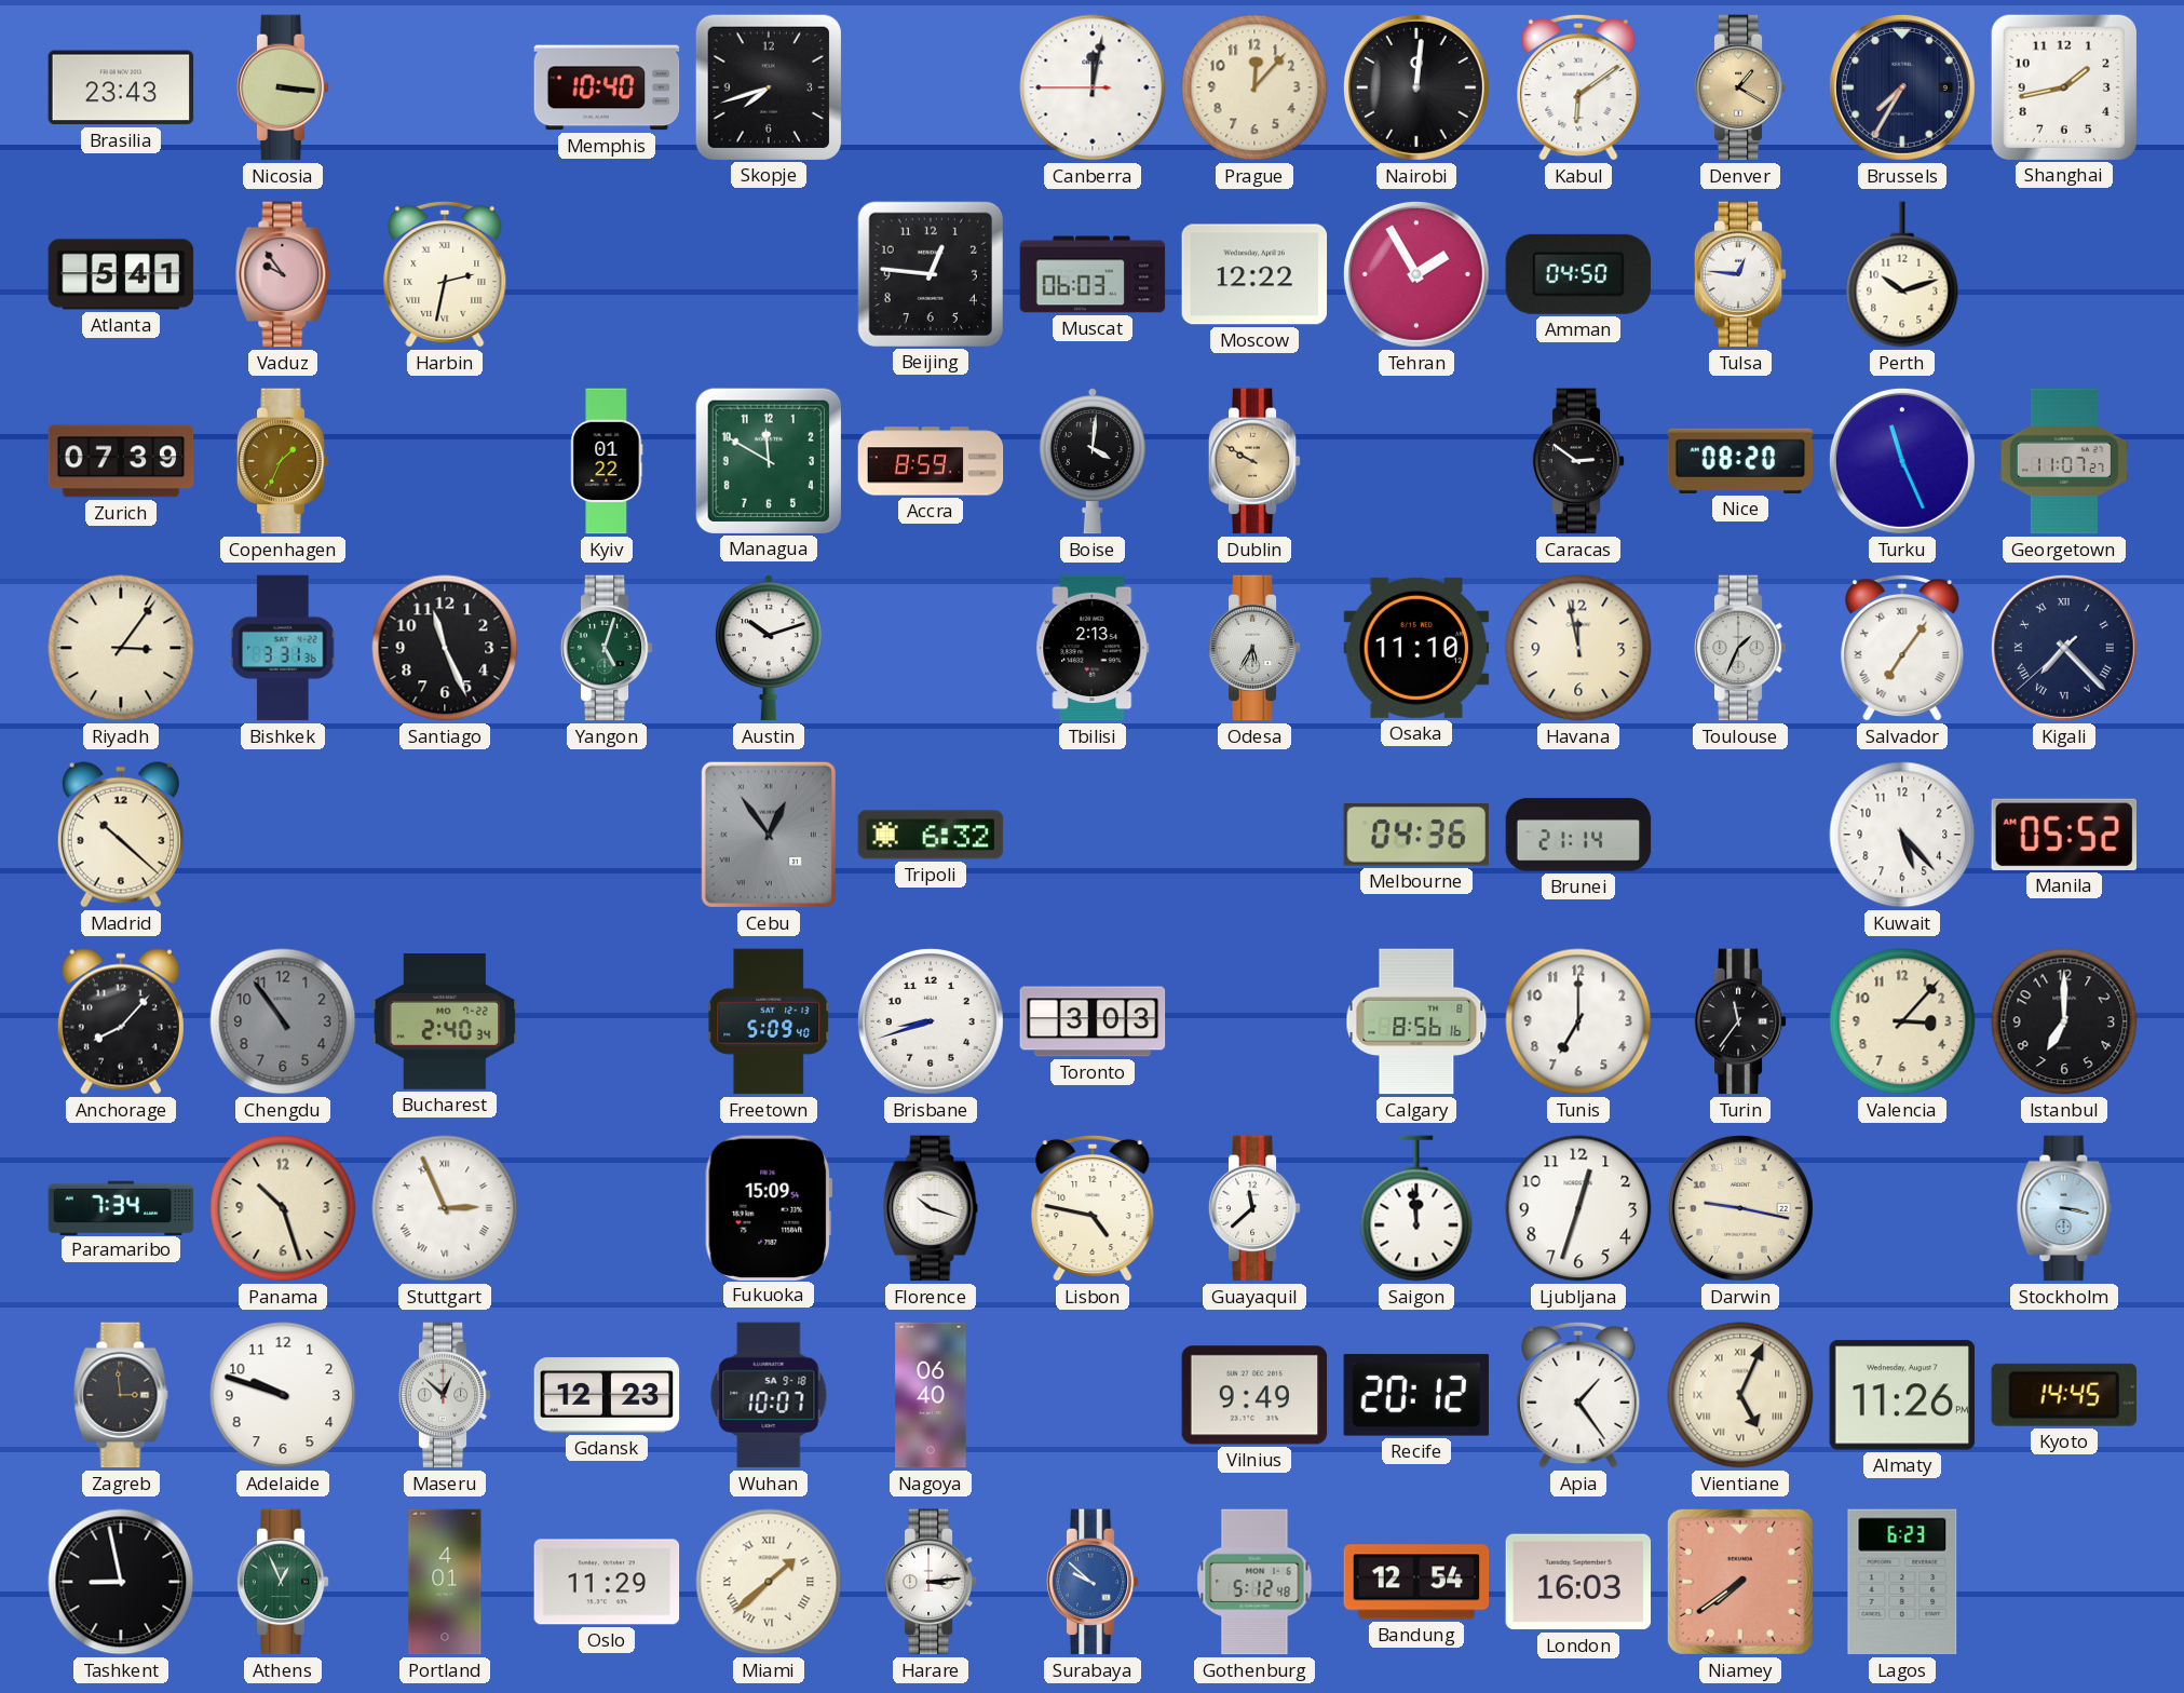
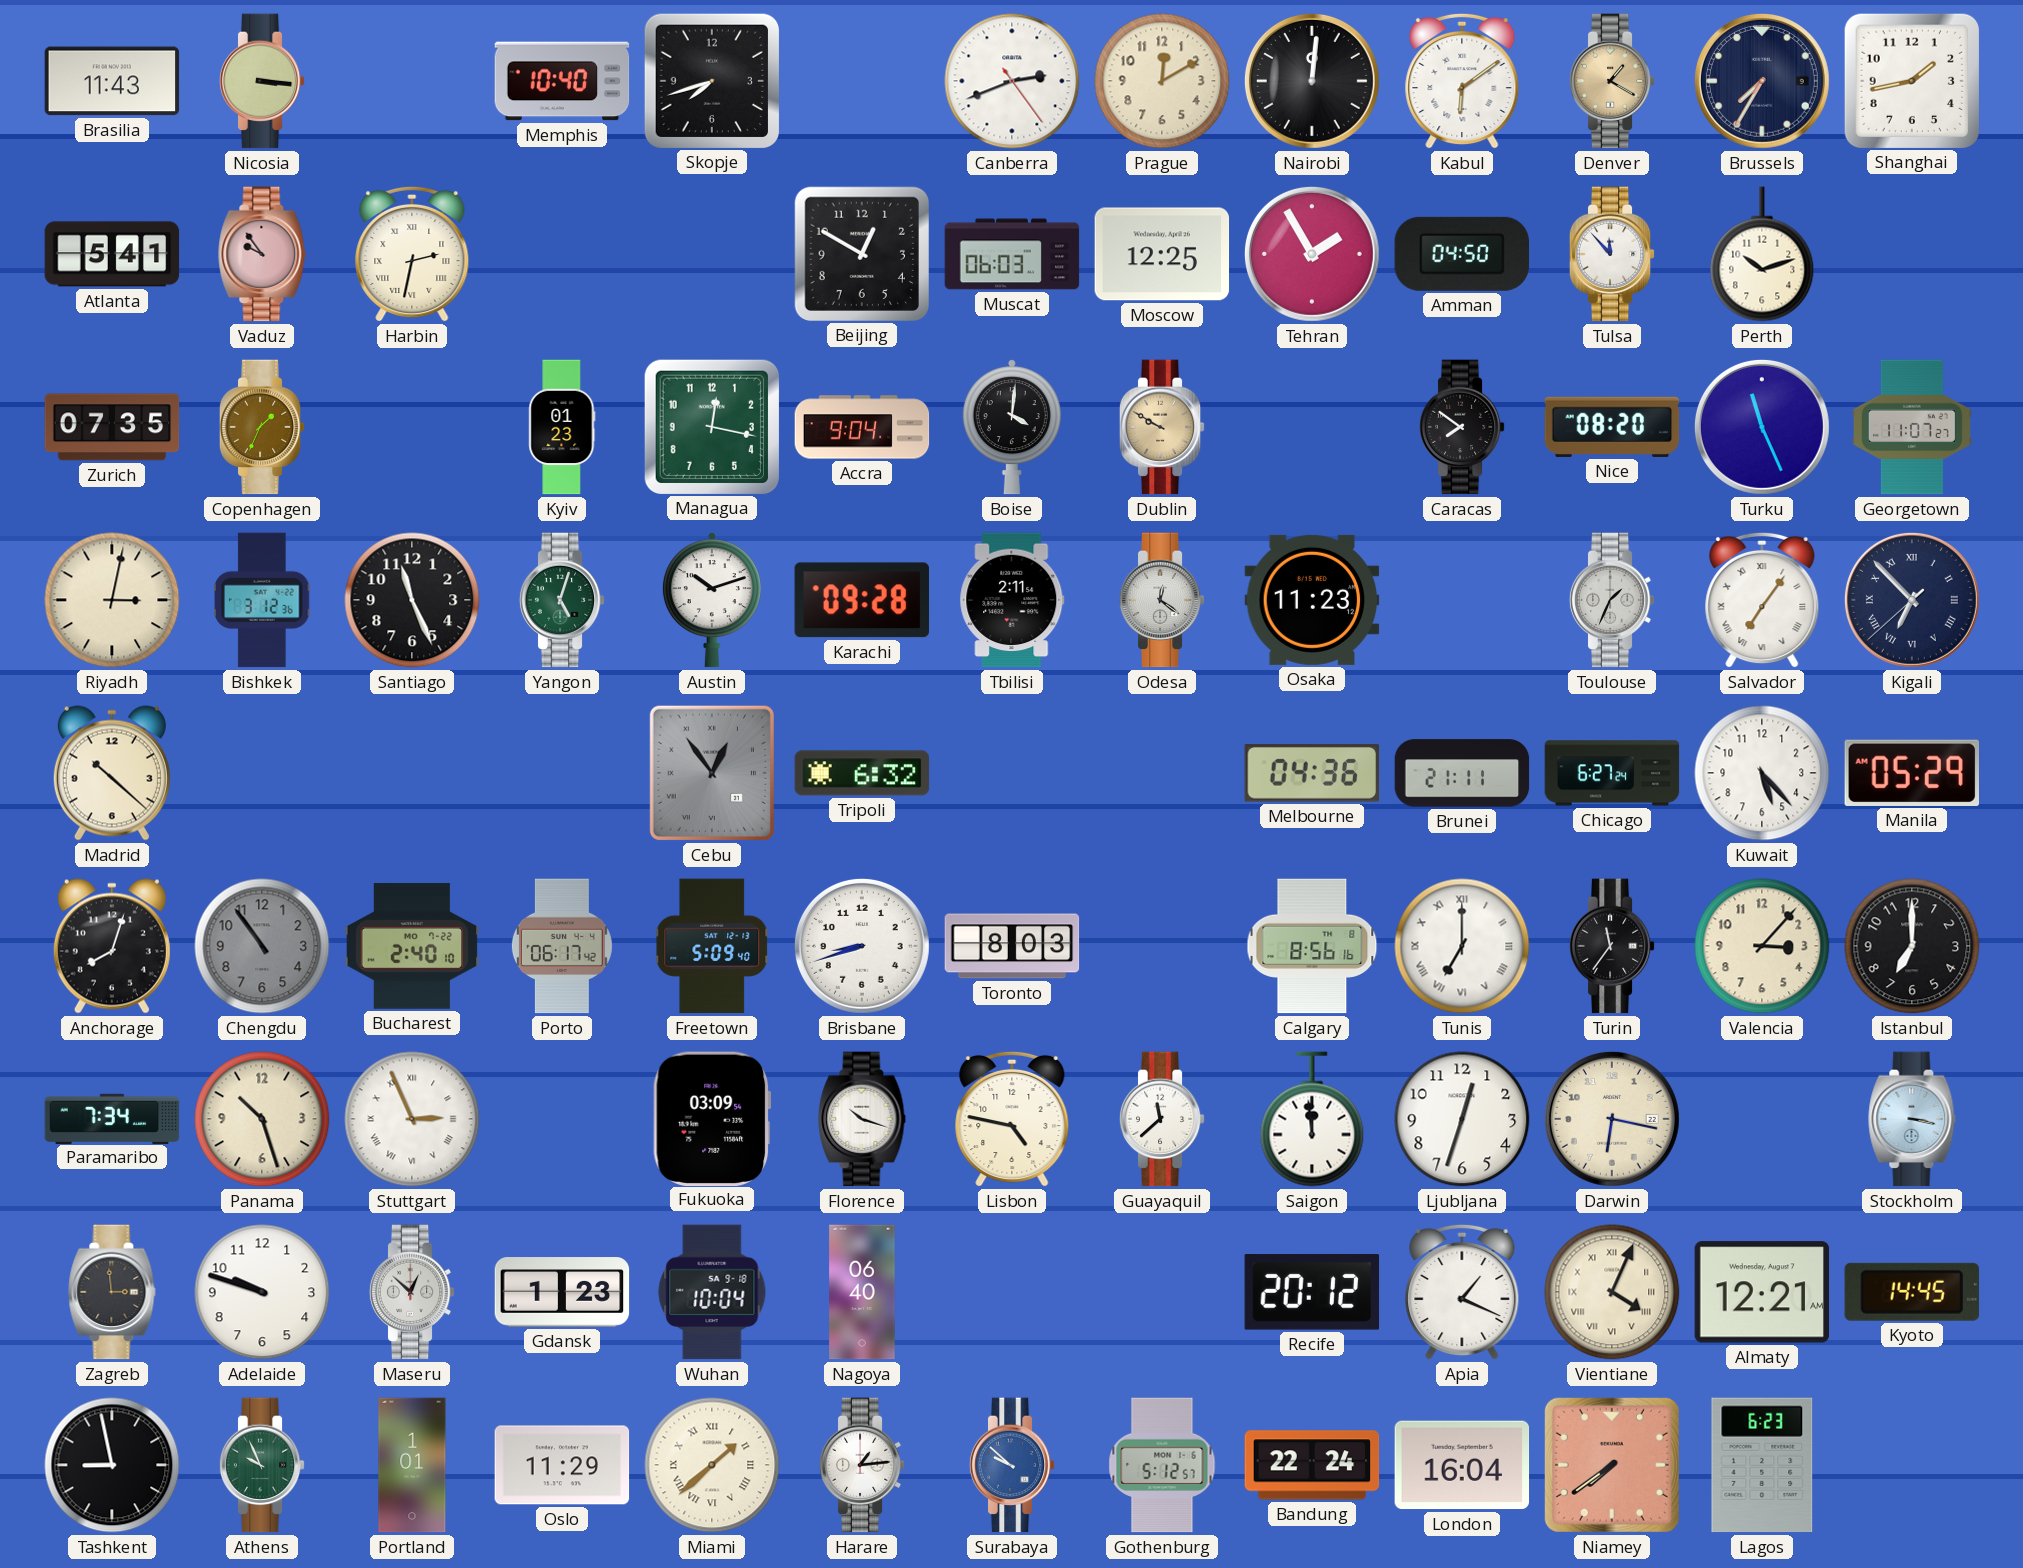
Brasilia: 23:43 -> 11:43
Canberra: 12:01 -> 2:41
Prague: 12:07 -> 12:10
Beijing: 12:46 -> 12:50
Moscow: 12:22 -> 12:25
Tulsa: 12:46 -> 11:53
Zurich: 07:39 -> 07:35
Kyiv: 01:22 -> 01:23
Managua: 11:50 -> 12:17
Accra: 8:59 -> 9:04
Caracas: 2:51 -> 7:51
Riyadh: 3:06 -> 3:02
Bishkek: 3:31 -> 3:12
Karachi: none -> 09:28
Tbilisi: 2:13 -> 2:11
Odesa: 5:35 -> 12:21
Osaka: 11:10 -> 11:23
Havana: 11:58 -> none
Kigali: 7:22 -> 6:52
Brunei: 21:14 -> 21:11
Chicago: none -> 6:27
Manila: 05:52 -> 05:29
Anchorage: 8:07 -> 8:03
Bucharest: 2:40:34 -> 2:40:10
Porto: none -> 06:17
Toronto: 3:03 -> 8:03
Tunis numerals: Arabic -> Roman
Fukuoka: 15:09 -> 03:09
Darwin: 9:17 -> 6:17
Gdansk: 12:23 -> 1:23
Wuhan: 10:07 -> 10:04
Vilnius: 9:49 -> none
Apia: 1:24 -> 1:19
Vientiane: 5:04 -> 4:04
Almaty: 11:26 -> 12:21
Athens: 12:56 -> 9:56
Portland: 4:01 -> 1:01
Harare: 3:14 -> 1:14
Gothenburg: 5:12:48 -> 5:12:57
Bandung: 12:54 -> 22:24
London: 16:03 -> 16:04
